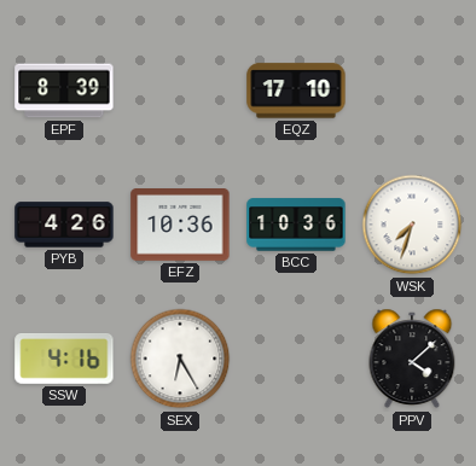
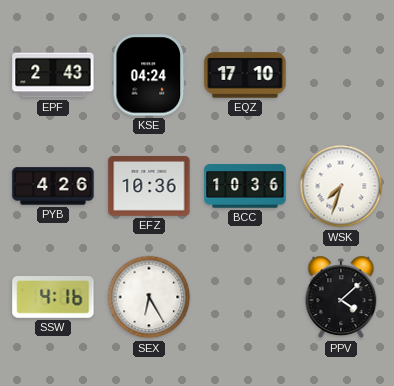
EPF: 8:39 -> 2:43
KSE: none -> 04:24
